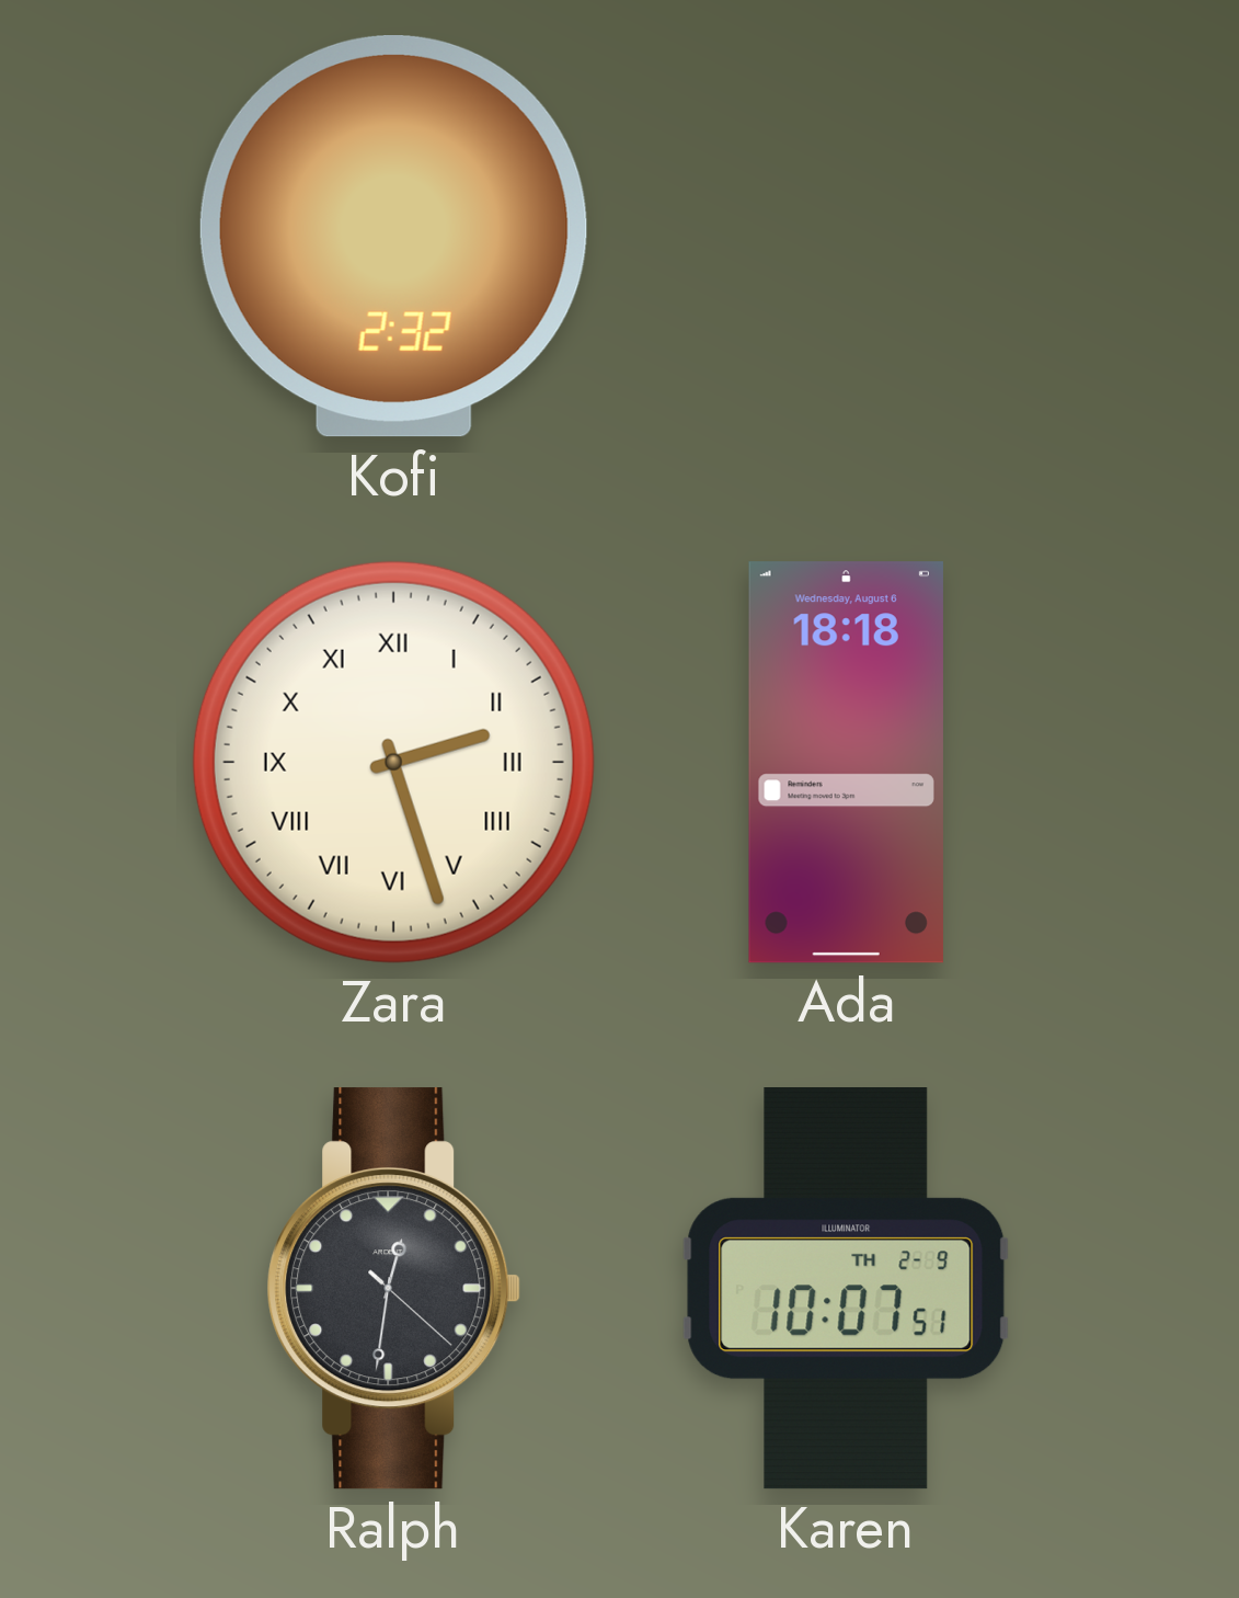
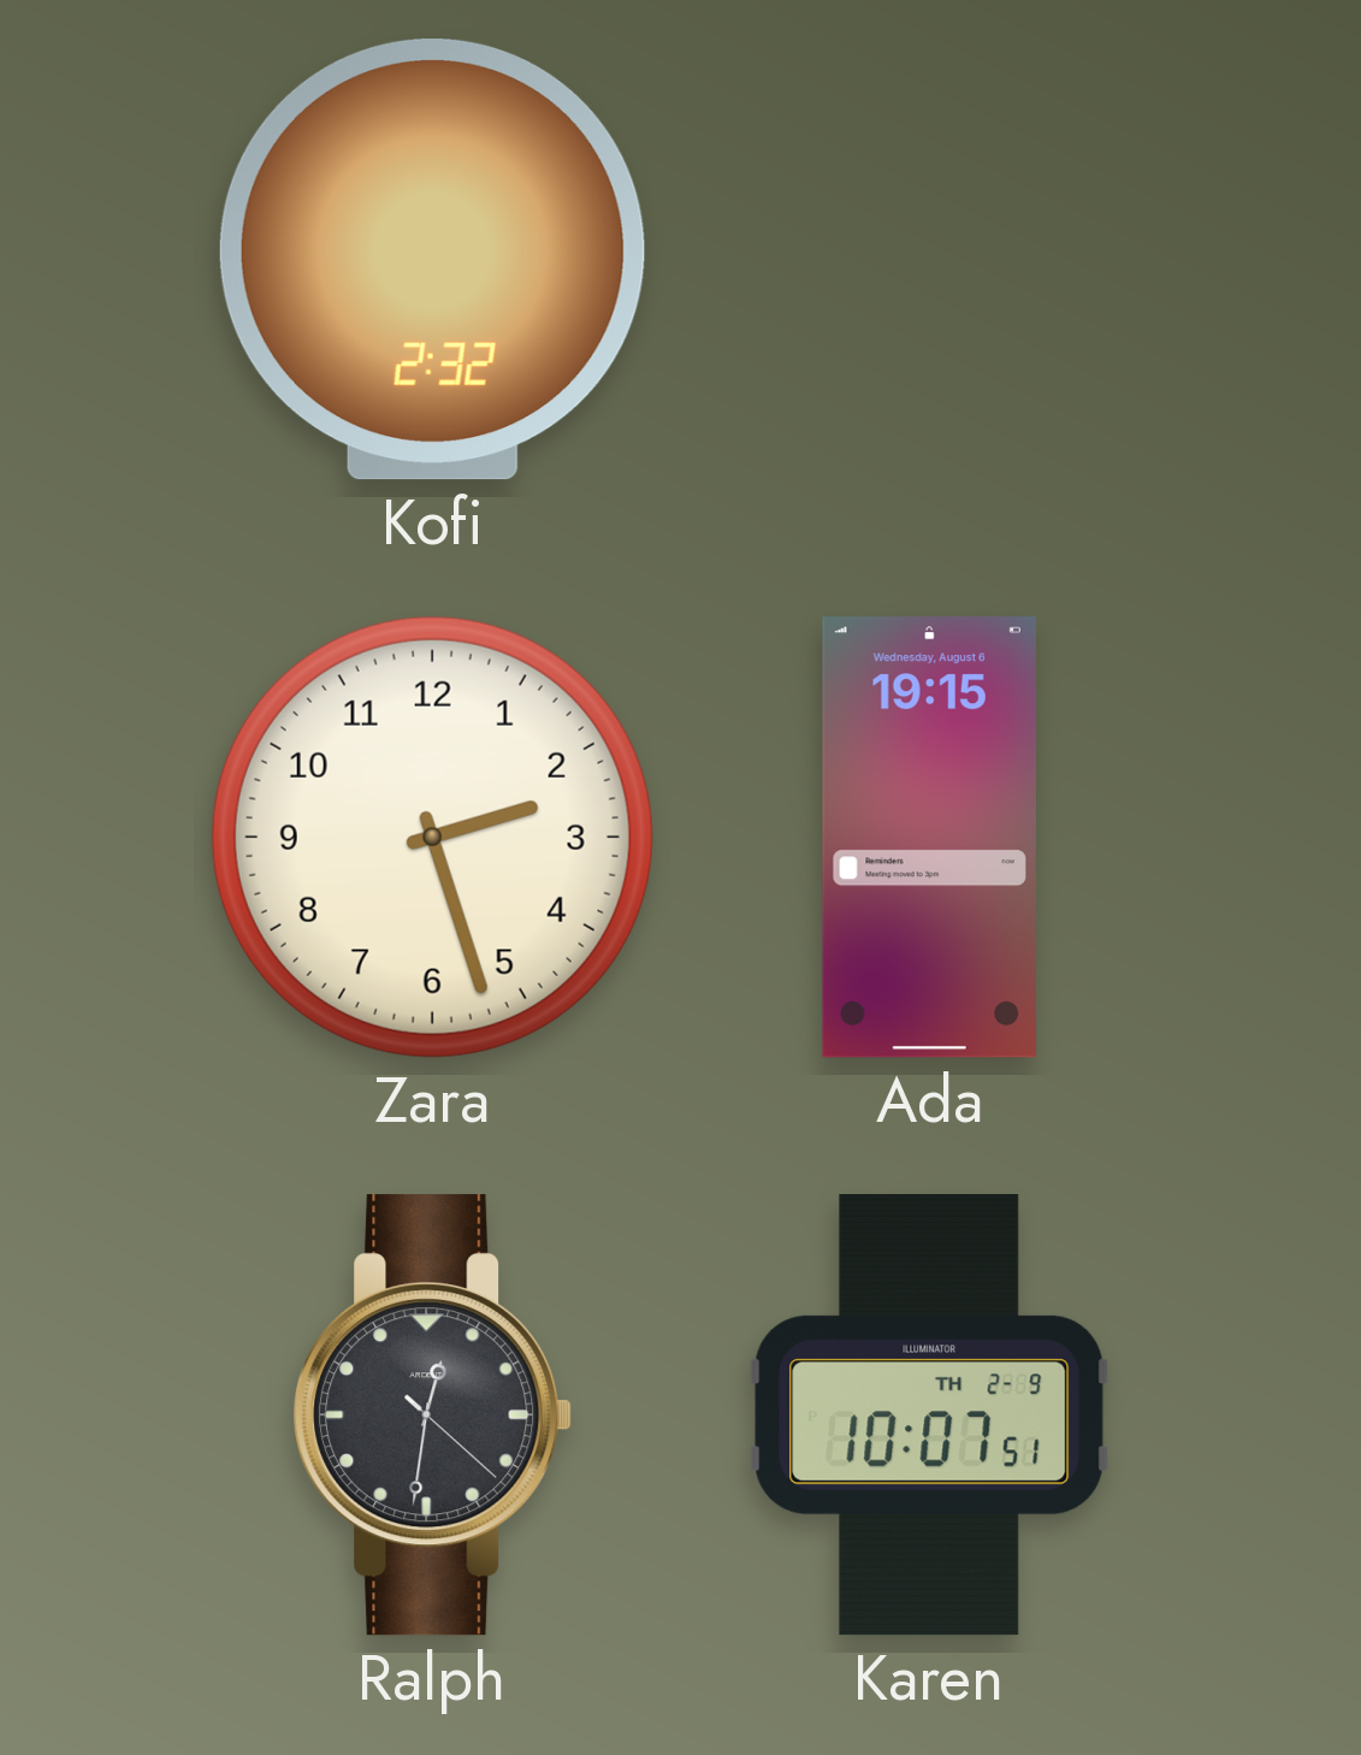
Zara numerals: Roman -> Arabic
Ada: 18:18 -> 19:15
